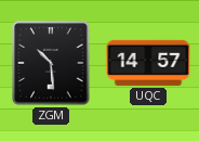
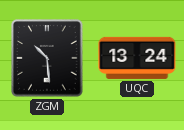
UQC: 14:57 -> 13:24
